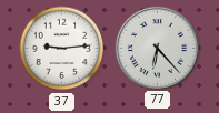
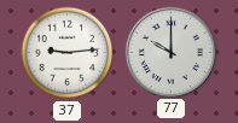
77: 6:23 -> 10:00
